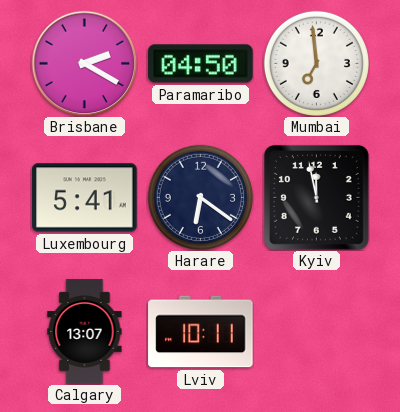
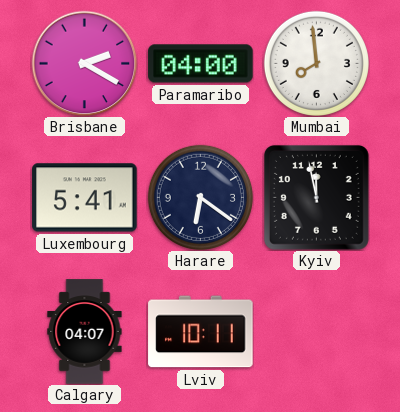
Paramaribo: 04:50 -> 04:00
Mumbai: 6:59 -> 7:59
Calgary: 13:07 -> 04:07
